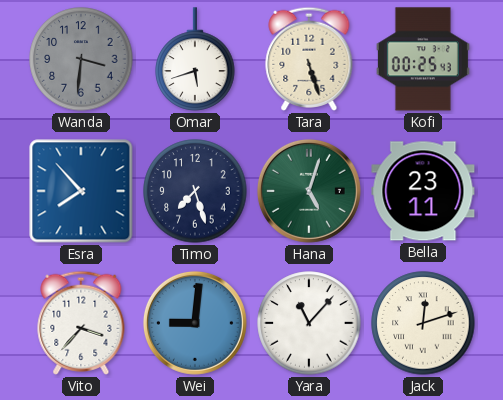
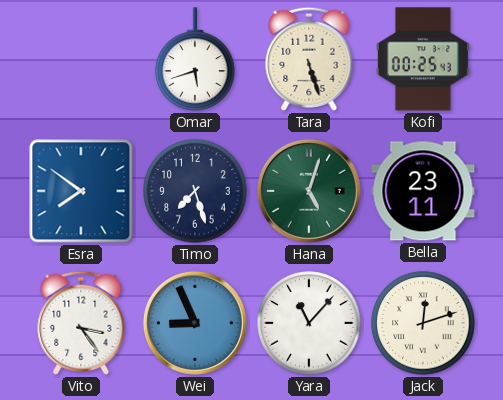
Wanda: 3:31 -> none
Esra: 7:53 -> 7:51
Vito: 3:37 -> 3:24
Wei: 9:01 -> 8:56
